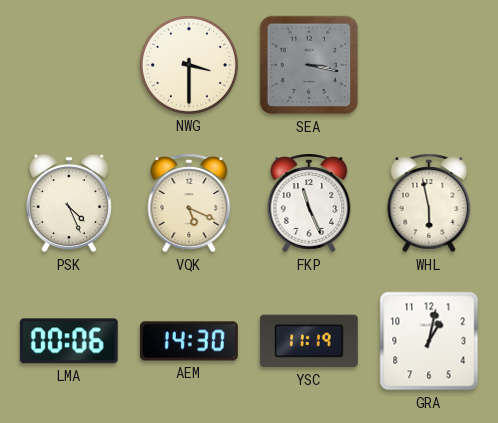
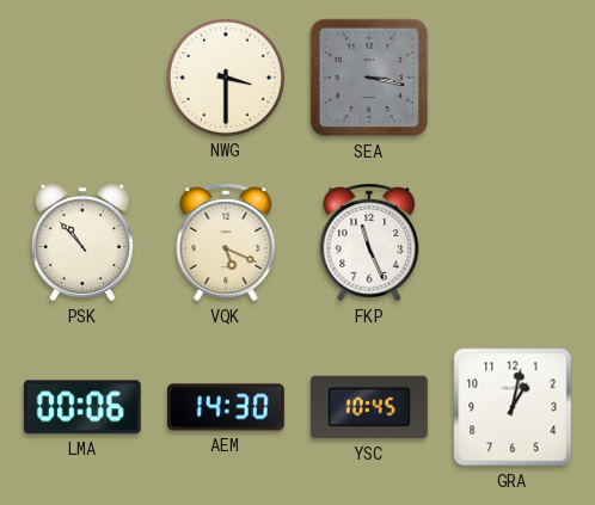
PSK: 4:26 -> 10:53
WHL: 5:58 -> none
YSC: 11:19 -> 10:45
